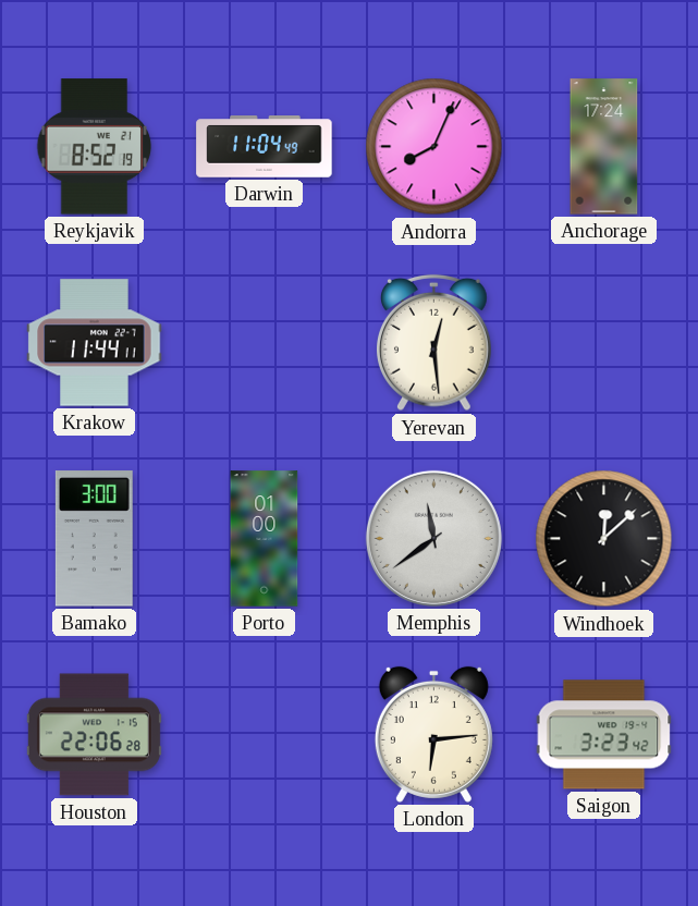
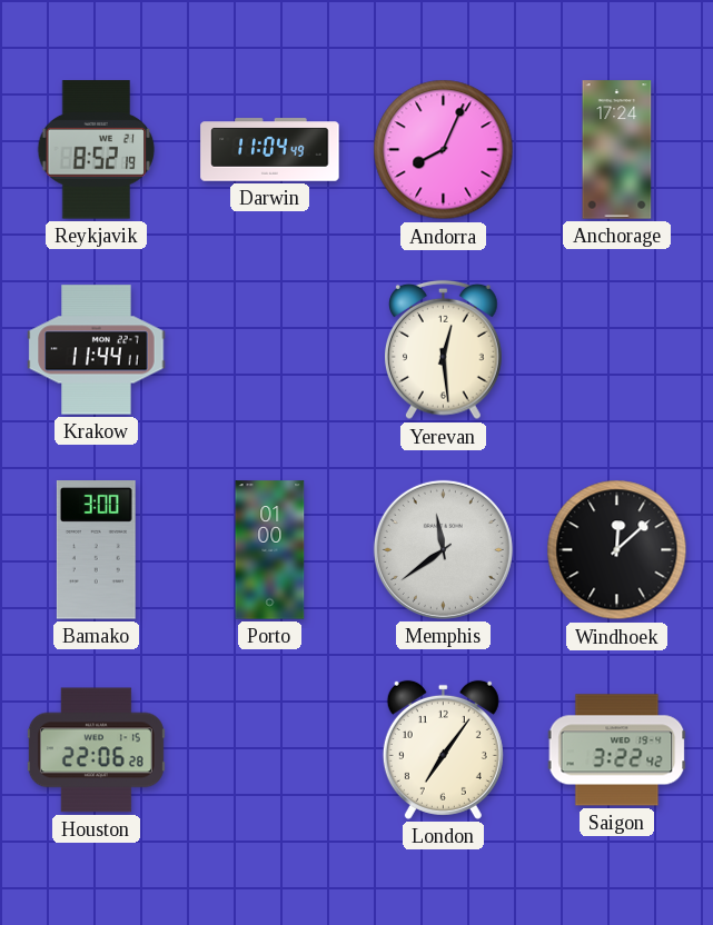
London: 6:14 -> 7:06
Saigon: 3:23 -> 3:22
